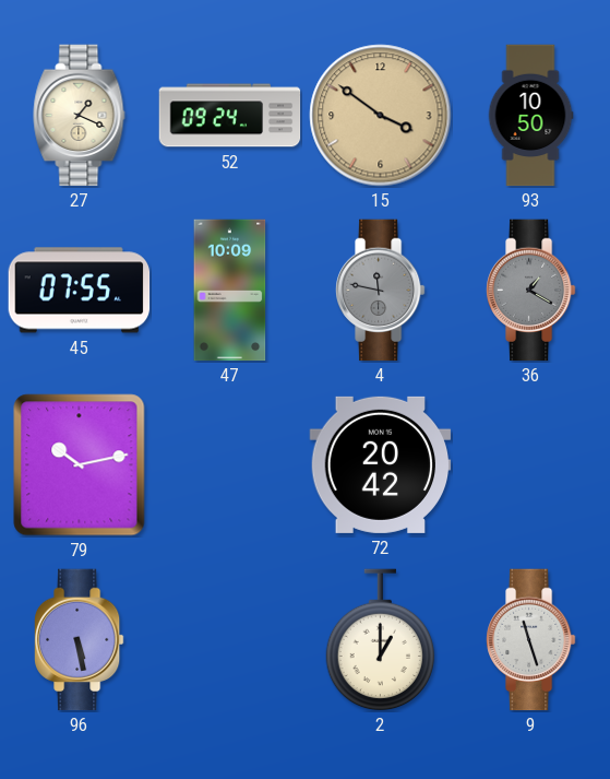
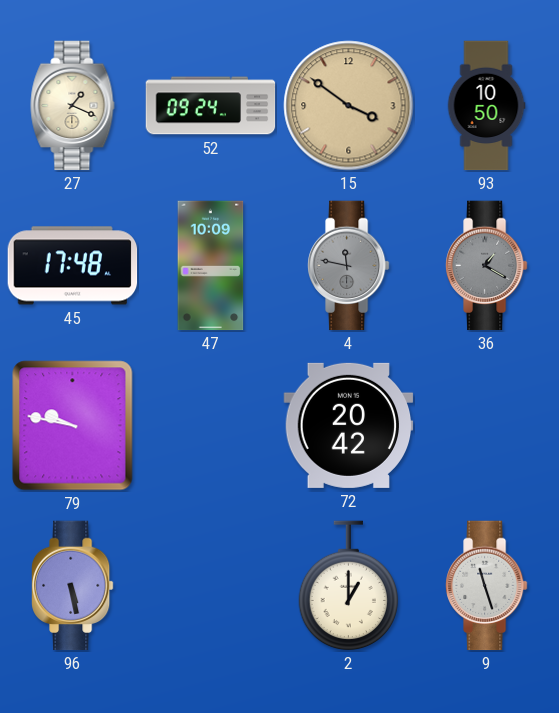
45: 07:55 -> 17:48
79: 10:13 -> 9:47
